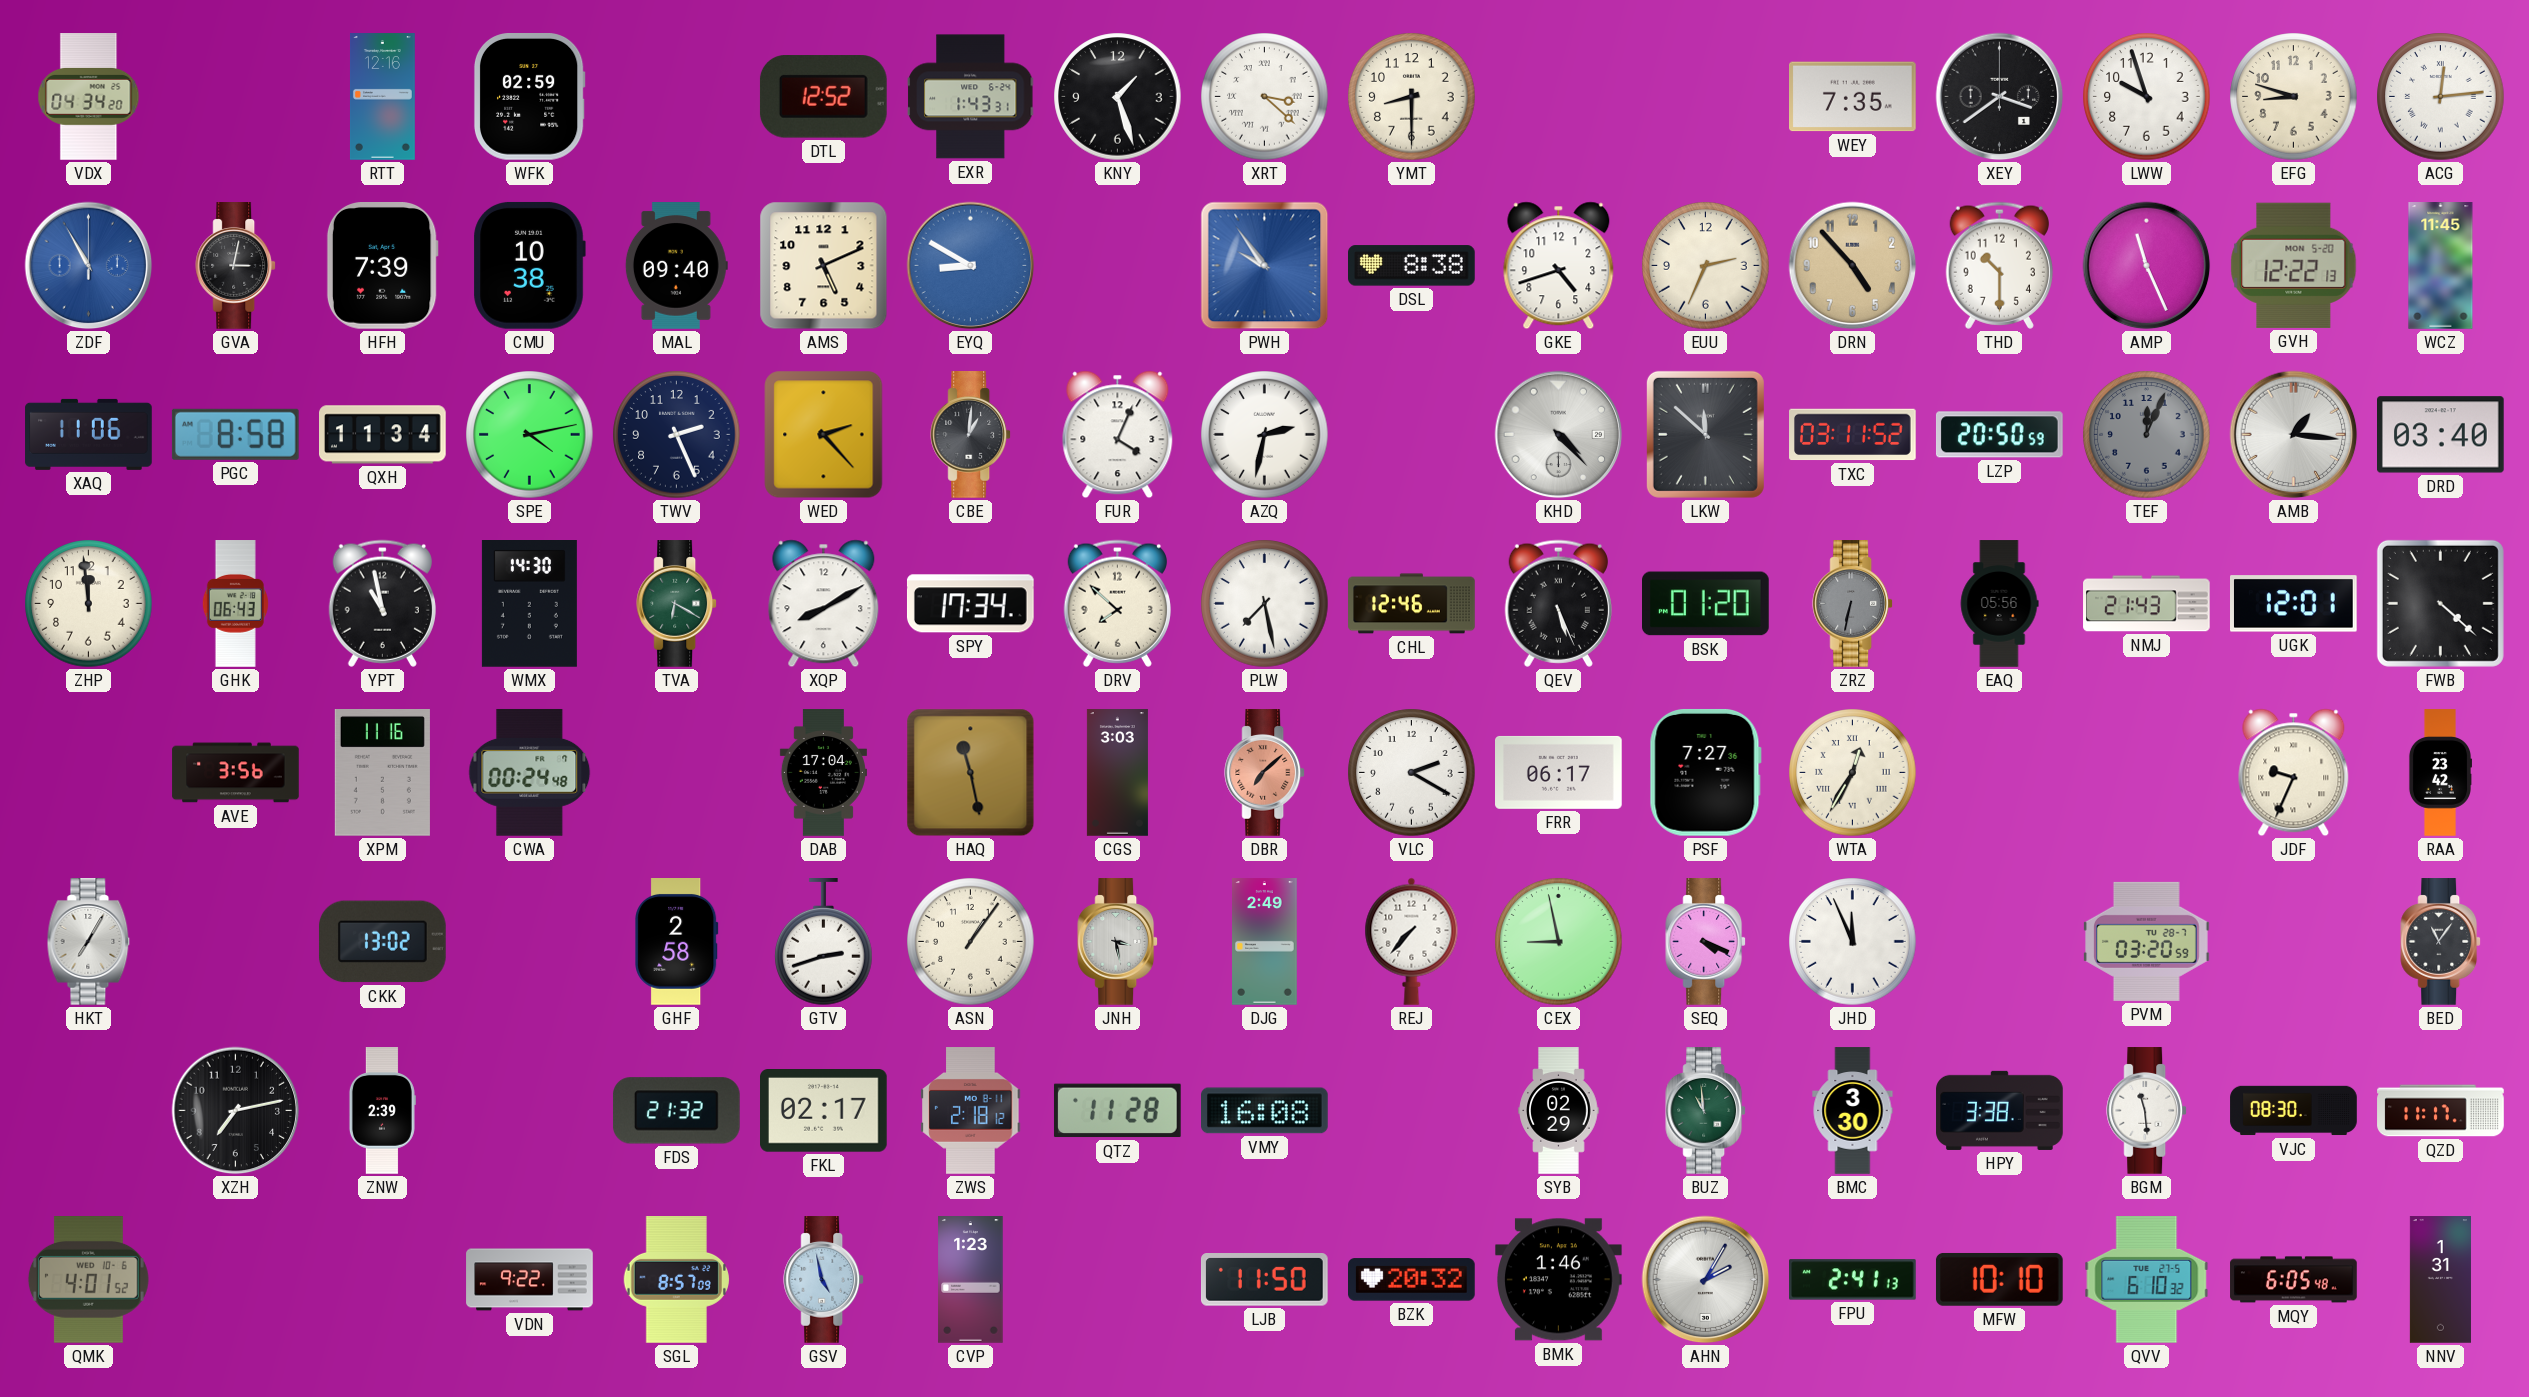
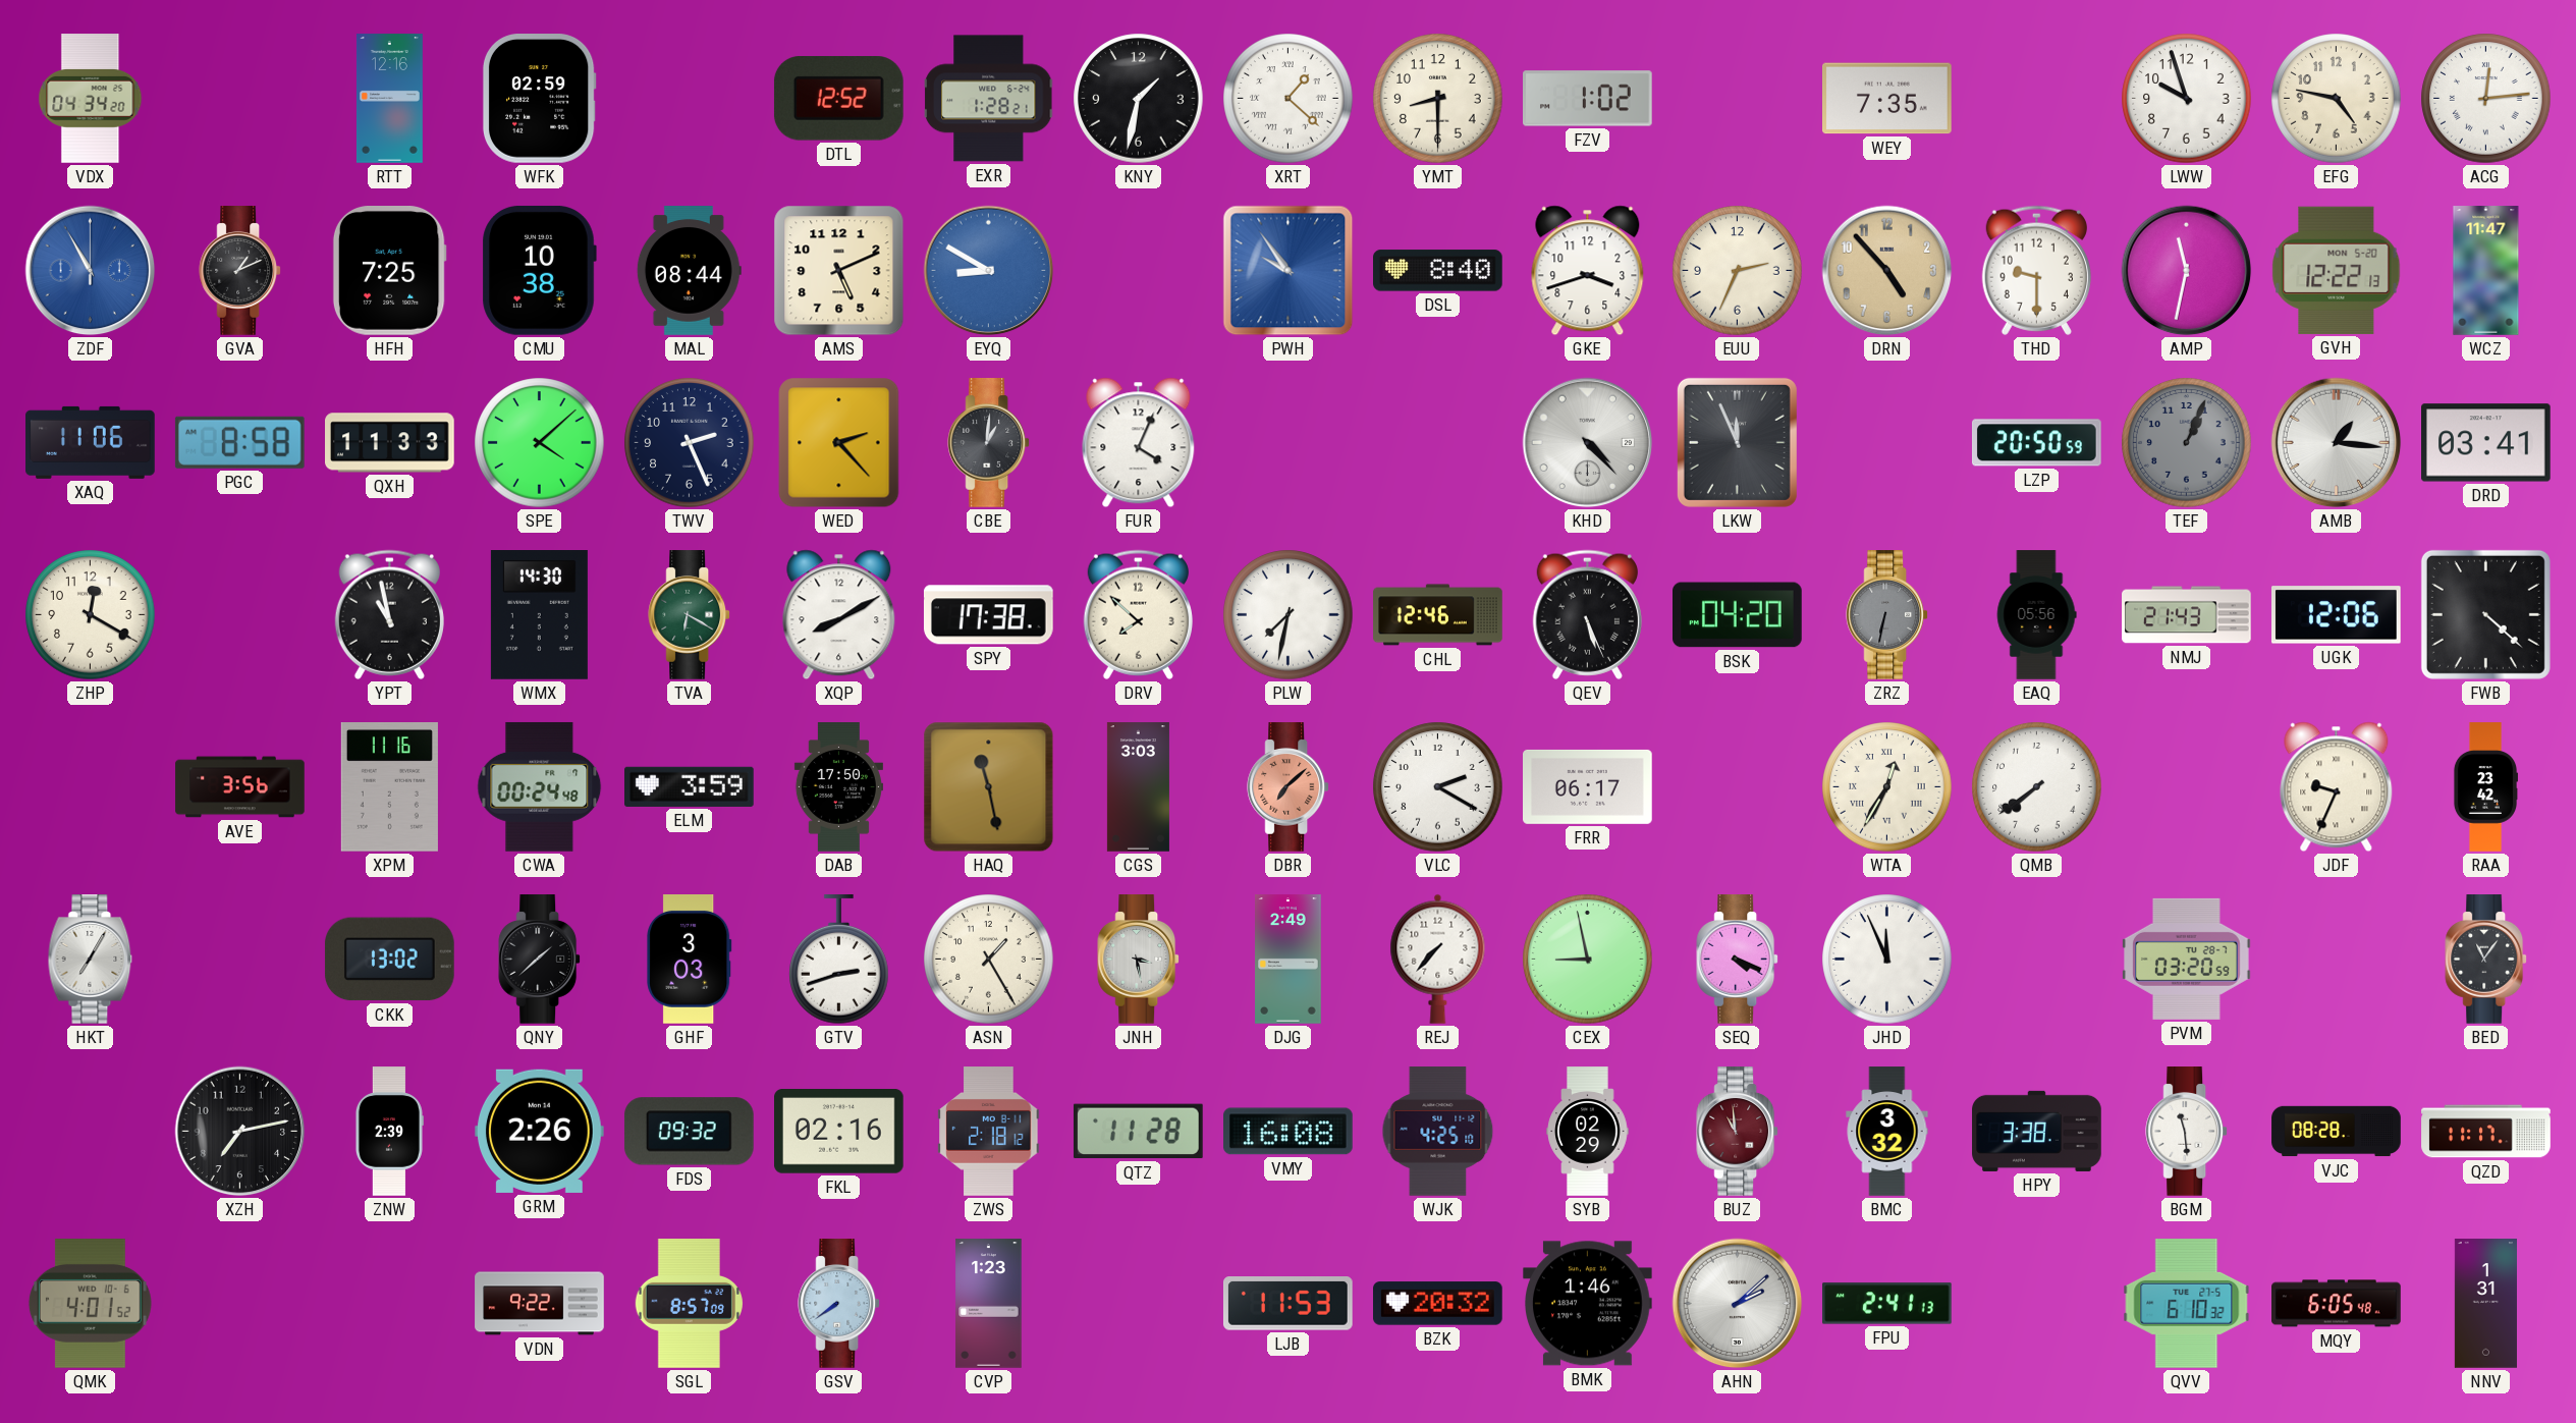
EXR: 1:43 -> 1:28
KNY: 1:27 -> 1:32
XRT: 3:22 -> 1:22
FZV: none -> 1:02
XEY: 3:39 -> none
EFG: 8:48 -> 4:47
GVA: 3:02 -> 1:11
HFH: 7:39 -> 7:25
MAL: 09:40 -> 08:44
DSL: 8:38 -> 8:40
GKE: 4:42 -> 3:42
THD: 10:30 -> 9:30
AMP: 11:26 -> 11:32
WCZ: 11:45 -> 11:47
QXH: 11:34 -> 11:33
SPE: 4:13 -> 4:08
AZQ: 2:32 -> none
LKW: 11:52 -> 11:56
TXC: 03:11 -> none
TEF: 12:04 -> 1:04
DRD: 03:40 -> 03:41
ZHP: 11:59 -> 12:20
GHK: 06:43 -> none
SPY: 17:34 -> 17:38
PLW: 7:28 -> 7:32
BSK: 01:20 -> 04:20
UGK: 12:01 -> 12:06
ELM: none -> 3:59
DAB: 17:04 -> 17:50
PSF: 7:27 -> none
QMB: none -> 7:39
QNY: none -> 1:38
GHF: 2:58 -> 3:03
ASN: 1:06 -> 1:25
GRM: none -> 2:26
FDS: 21:32 -> 09:32
FKL: 02:17 -> 02:16
WJK: none -> 4:25
BUZ dial: green -> burgundy
BMC: 3:30 -> 3:32
VJC: 08:30 -> 08:28
GSV: 4:58 -> 7:39
LJB: 11:50 -> 11:53
AHN: 2:05 -> 2:08
MFW: 10:10 -> none
